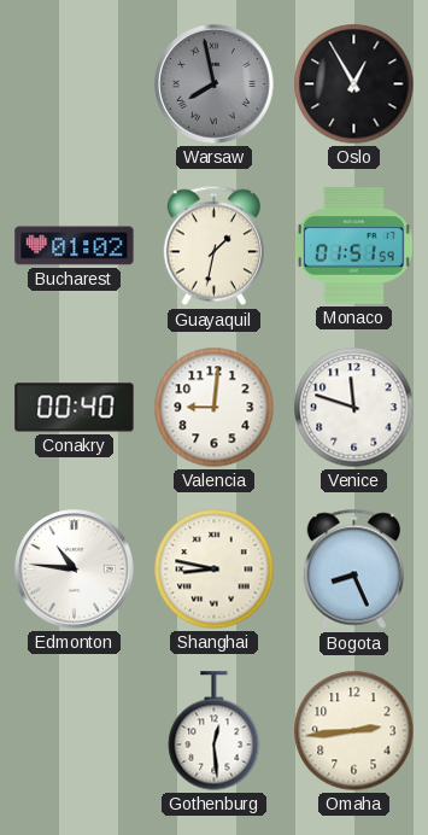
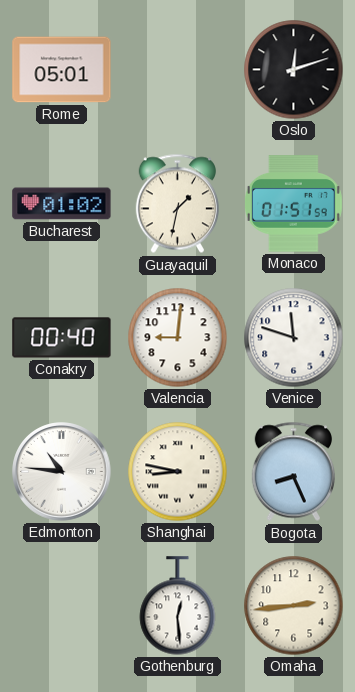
Rome: none -> 05:01
Warsaw: 7:58 -> none
Oslo: 12:55 -> 12:12
